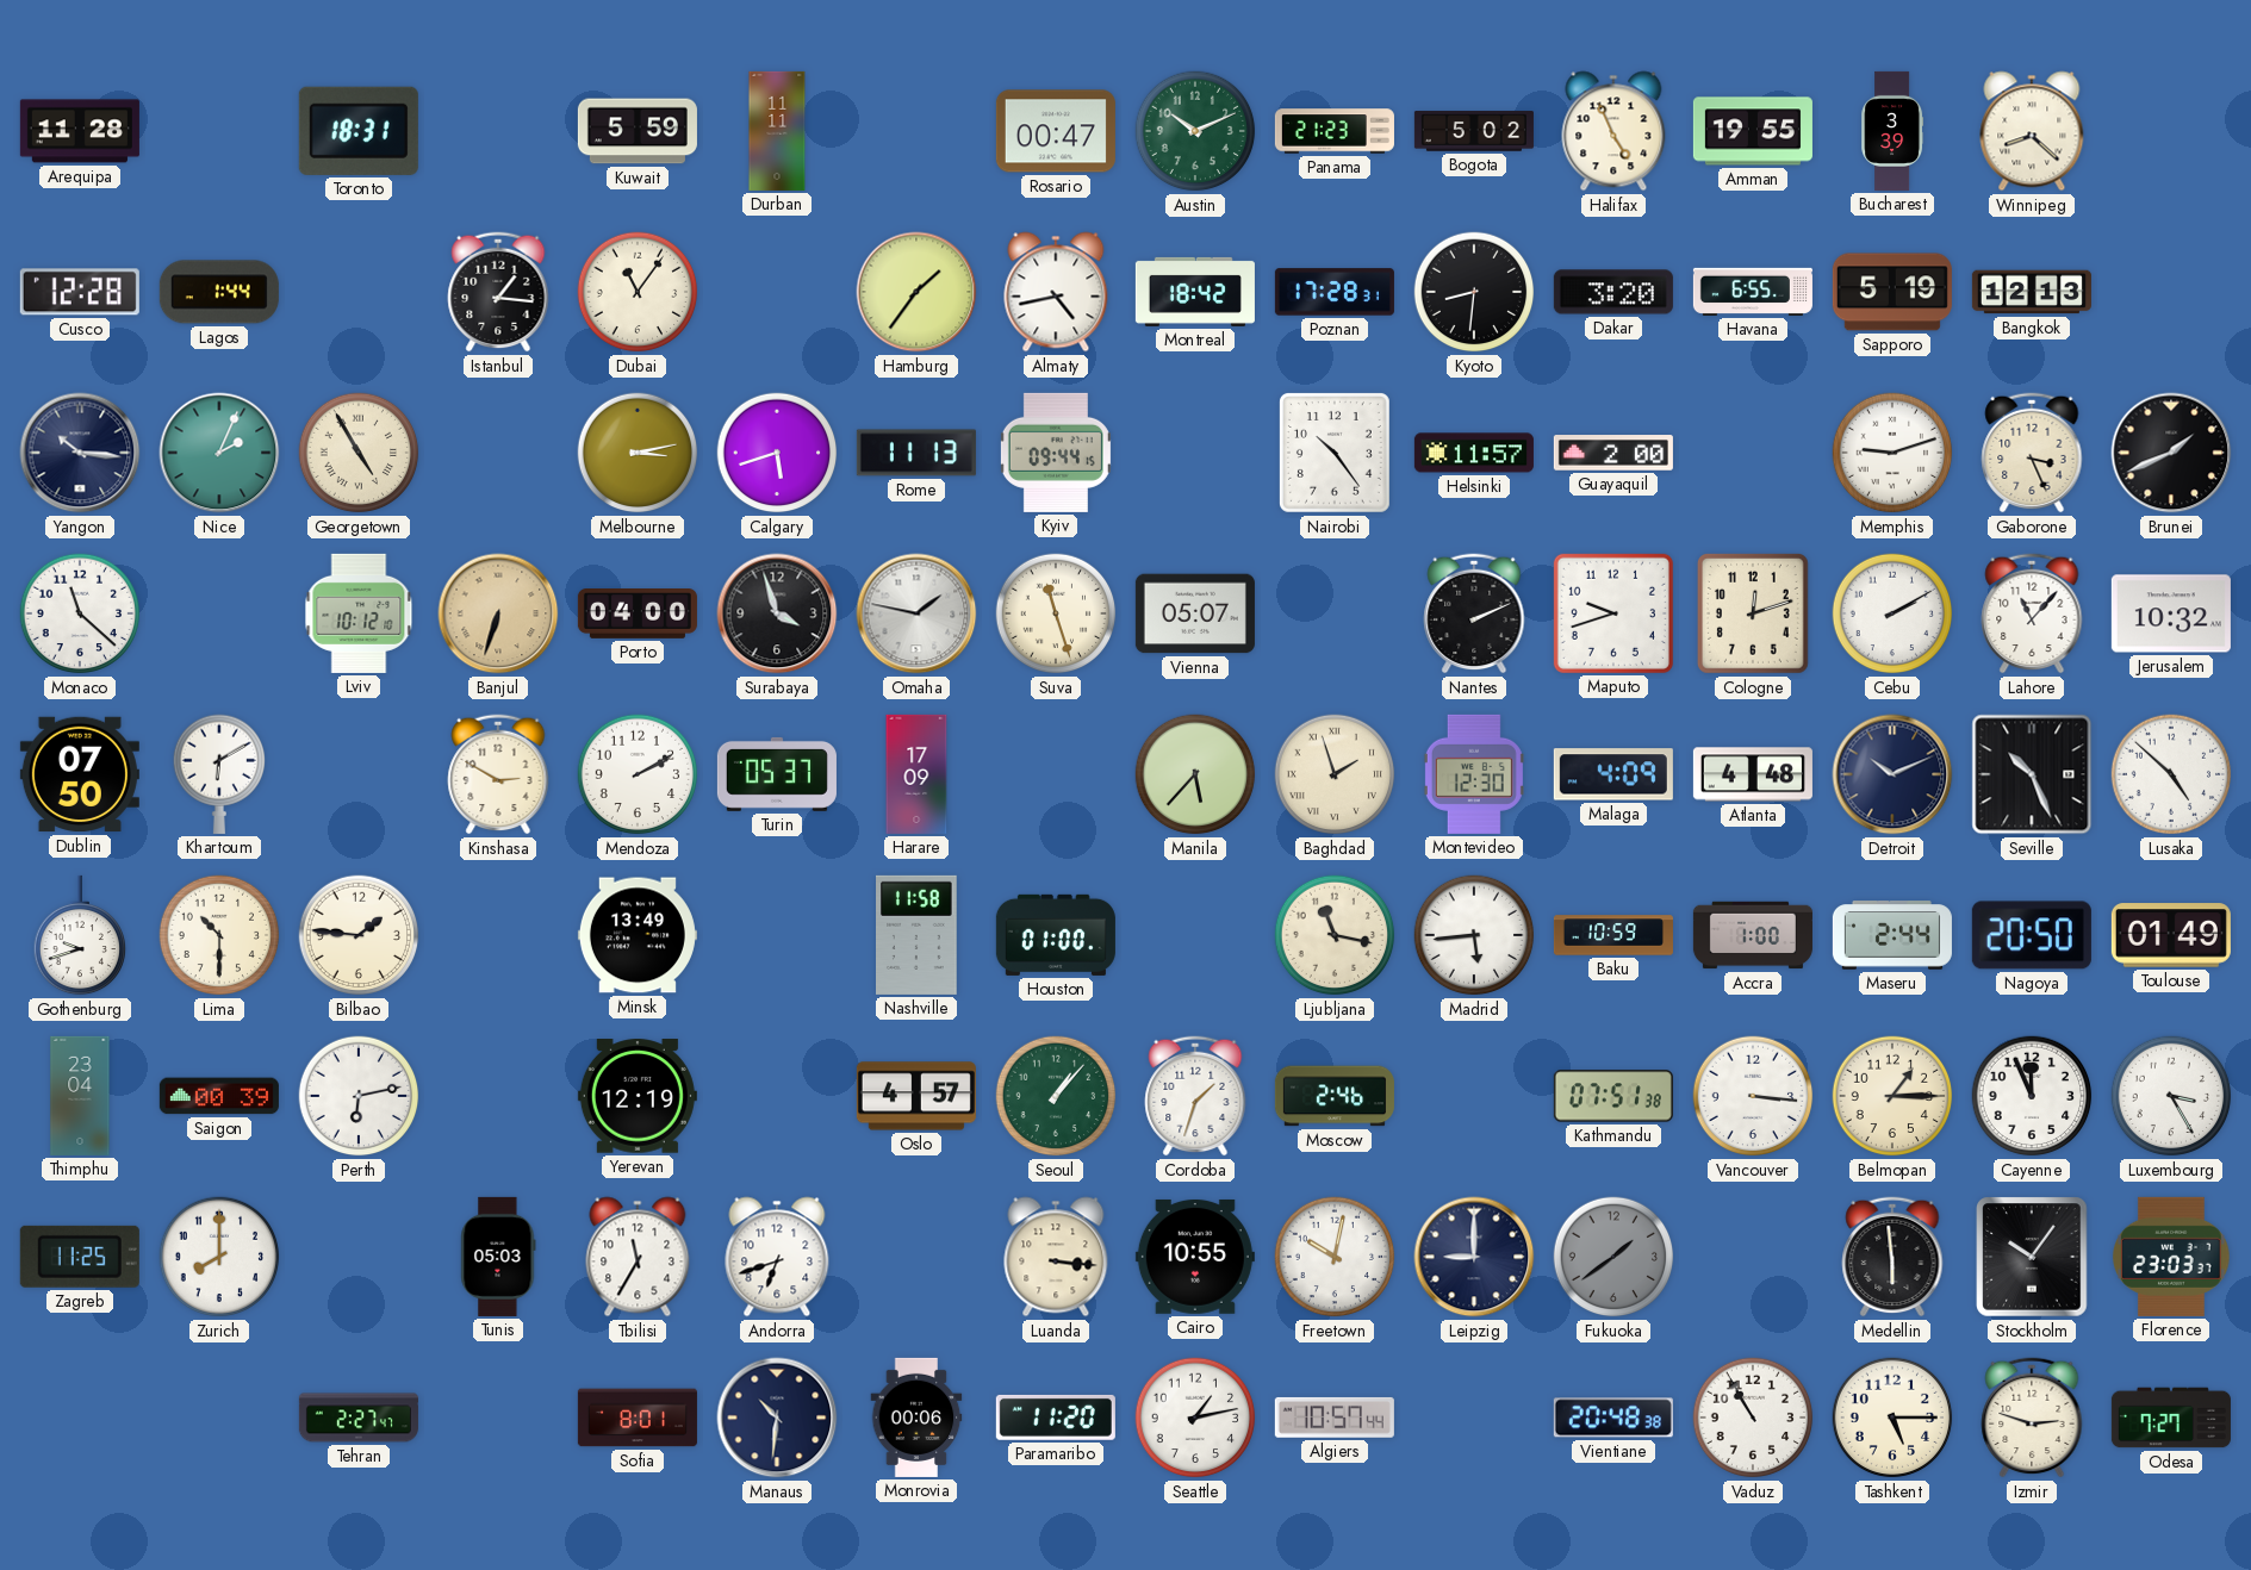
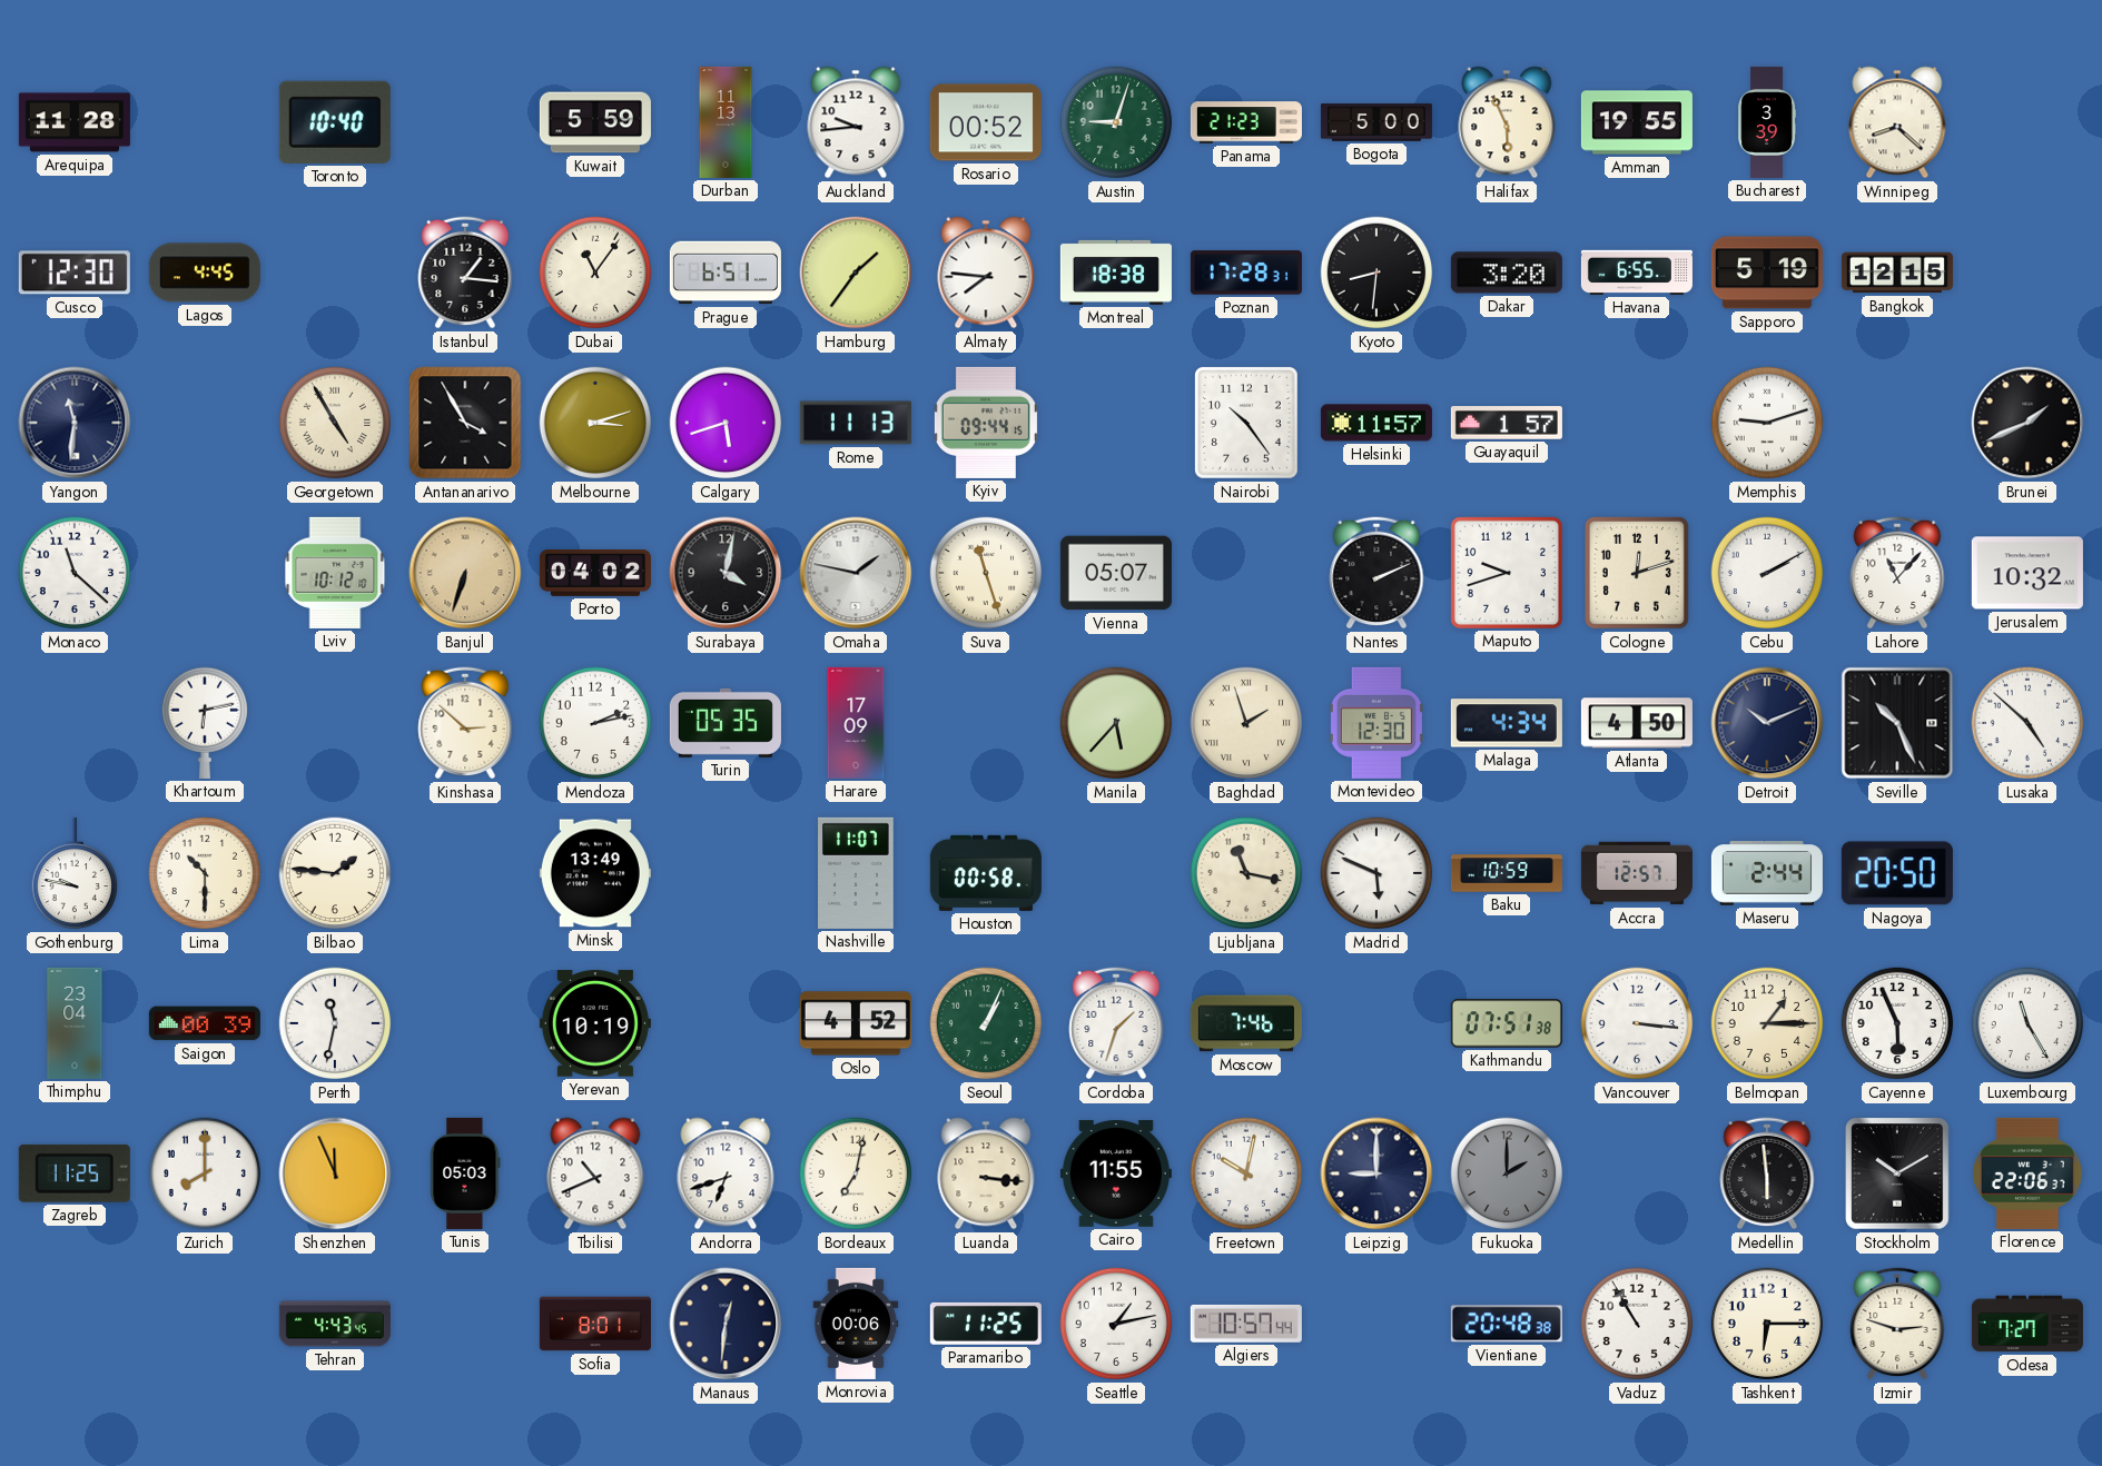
Toronto: 18:31 -> 10:40
Durban: 11:11 -> 11:13
Auckland: none -> 9:44
Rosario: 00:47 -> 00:52
Austin: 10:11 -> 9:03
Bogota: 5:02 -> 5:00
Halifax: 4:56 -> 5:56
Cusco: 12:28 -> 12:30
Lagos: 1:44 -> 4:45
Prague: none -> 6:51
Almaty: 4:43 -> 7:46
Montreal: 18:42 -> 18:38
Bangkok: 12:13 -> 12:15
Yangon: 10:16 -> 11:31
Nice: 2:04 -> none
Antananarivo: none -> 3:55
Melbourne: 3:13 -> 3:12
Guayaquil: 2:00 -> 1:57
Gaborone: 3:26 -> none
Porto: 04:00 -> 04:02
Surabaya: 3:57 -> 4:02
Dublin: 07:50 -> none
Khartoum: 6:10 -> 6:13
Kinshasa: 2:50 -> 2:52
Mendoza: 2:10 -> 2:13
Turin: 05:37 -> 05:35
Malaga: 4:09 -> 4:34
Atlanta: 4:48 -> 4:50
Gothenburg: 9:42 -> 9:47
Nashville: 11:58 -> 11:07
Houston: 01:00 -> 00:58
Madrid: 5:44 -> 5:49
Accra: 1:00 -> 12:57
Toulouse: 01:49 -> none
Perth: 6:13 -> 11:32
Yerevan: 12:19 -> 10:19
Oslo: 4:57 -> 4:52
Seoul: 1:07 -> 1:04
Moscow: 2:46 -> 7:46
Cayenne: 11:56 -> 5:56
Luxembourg: 3:25 -> 11:25
Shenzhen: none -> 11:56
Tbilisi: 11:35 -> 10:41
Bordeaux: none -> 7:02
Cairo: 10:55 -> 11:55
Fukuoka: 1:39 -> 2:00
Stockholm: 10:06 -> 10:10
Florence: 23:03 -> 22:06
Tehran: 2:27 -> 4:43
Manaus: 10:31 -> 12:31
Paramaribo: 11:20 -> 11:25
Tashkent: 5:15 -> 6:15
